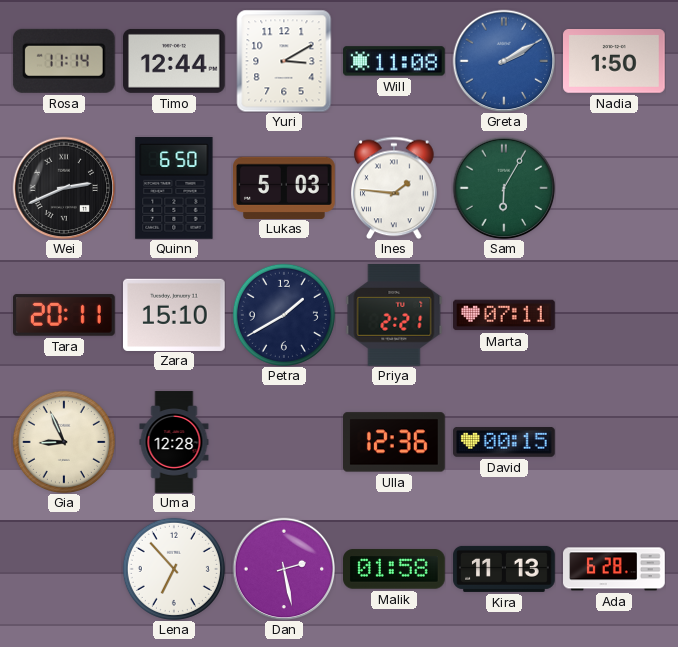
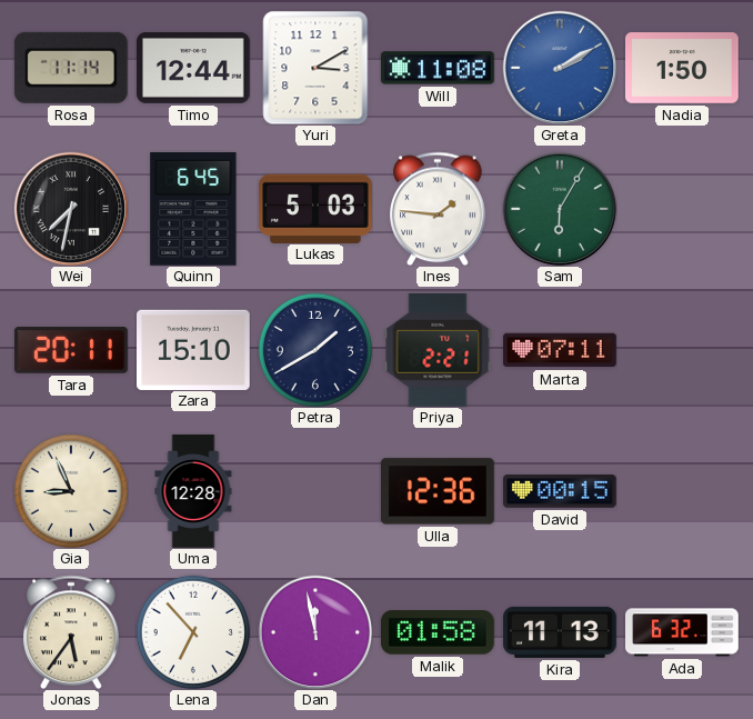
Wei: 2:41 -> 7:32
Quinn: 6:50 -> 6:45
Jonas: none -> 5:36
Dan: 2:28 -> 11:58
Ada: 6:28 -> 6:32
